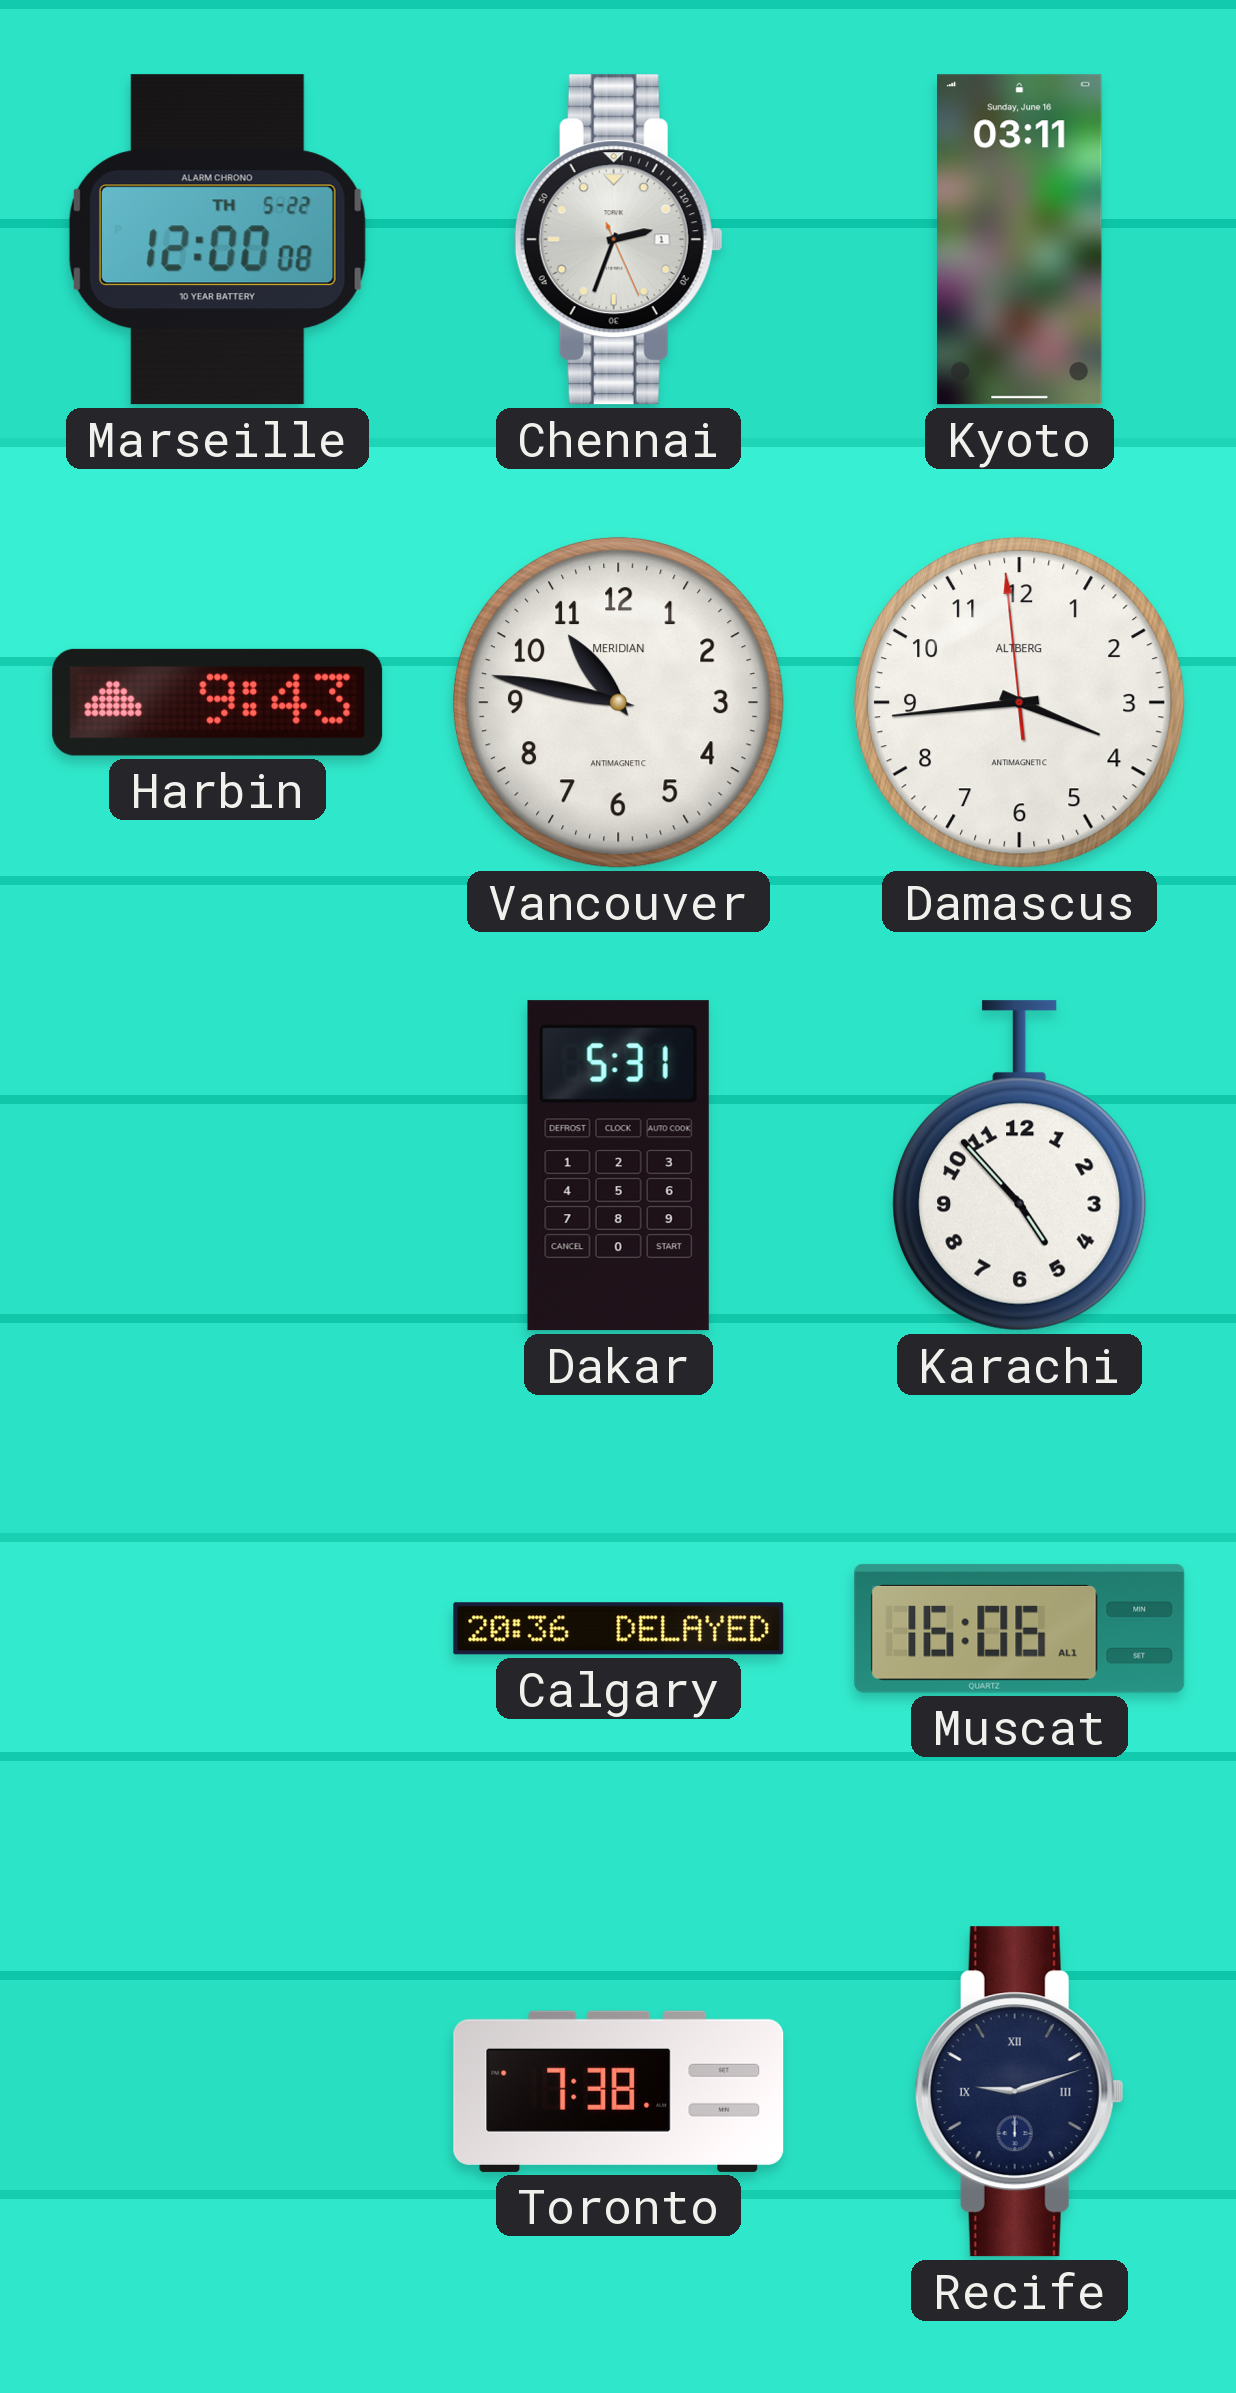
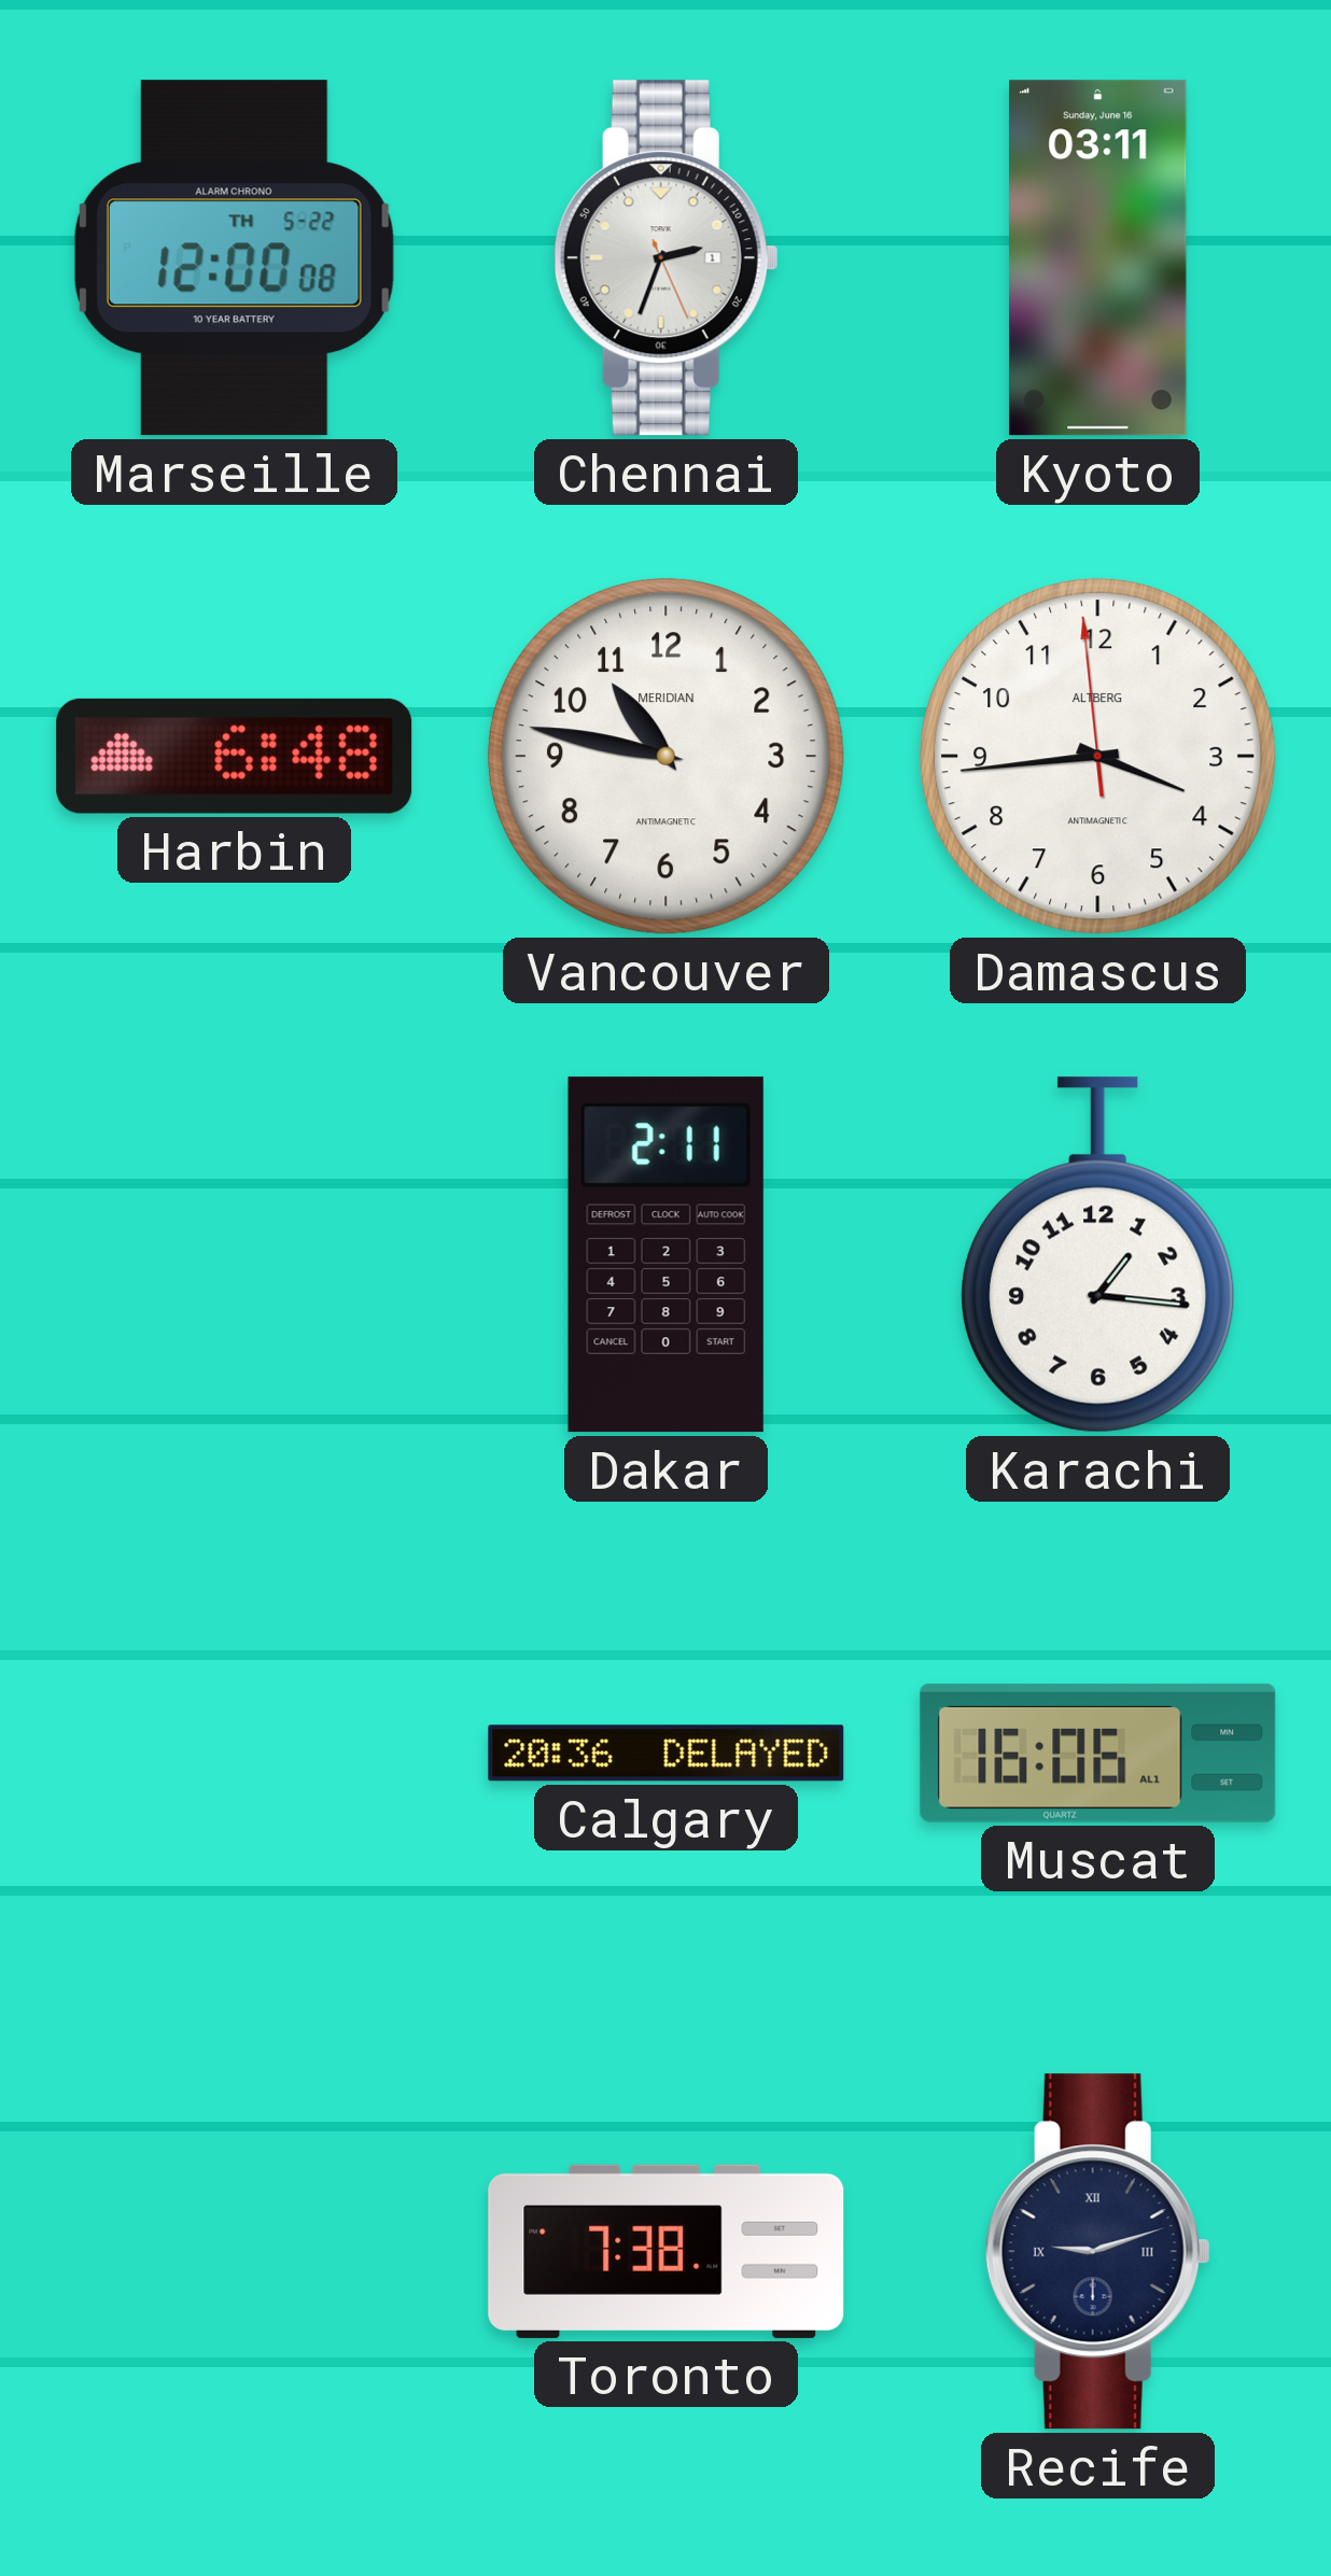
Harbin: 9:43 -> 6:48
Dakar: 5:31 -> 2:11
Karachi: 4:53 -> 1:16
